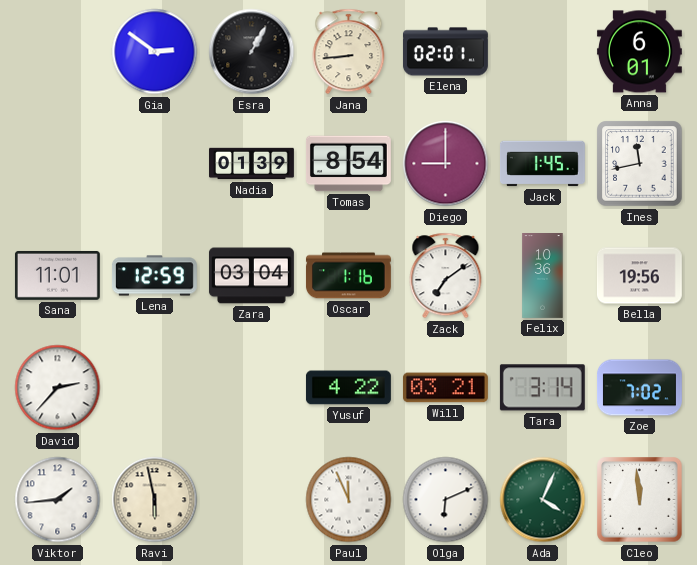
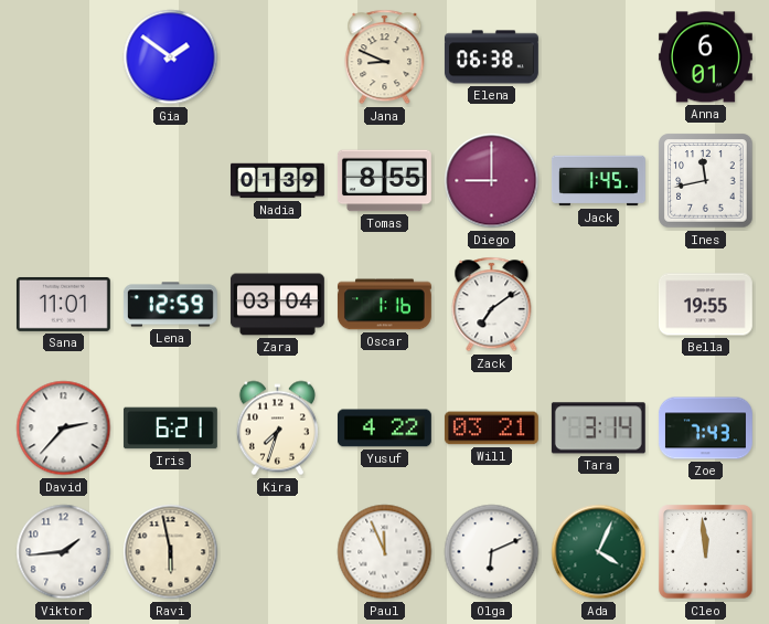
Gia: 2:51 -> 1:51
Esra: 1:05 -> none
Jana: 8:44 -> 8:49
Elena: 02:01 -> 06:38
Tomas: 8:54 -> 8:55
Felix: 10:36 -> none
Bella: 19:56 -> 19:55
Iris: none -> 6:21
Kira: none -> 7:33
Zoe: 7:02 -> 7:43
